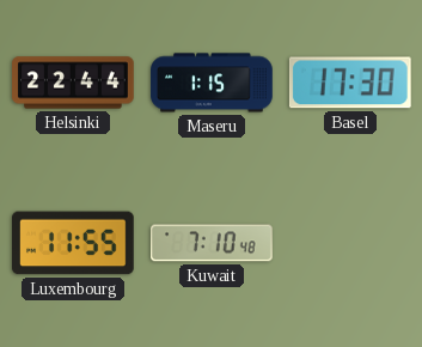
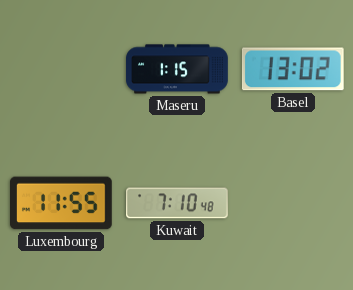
Helsinki: 22:44 -> none
Basel: 17:30 -> 13:02
